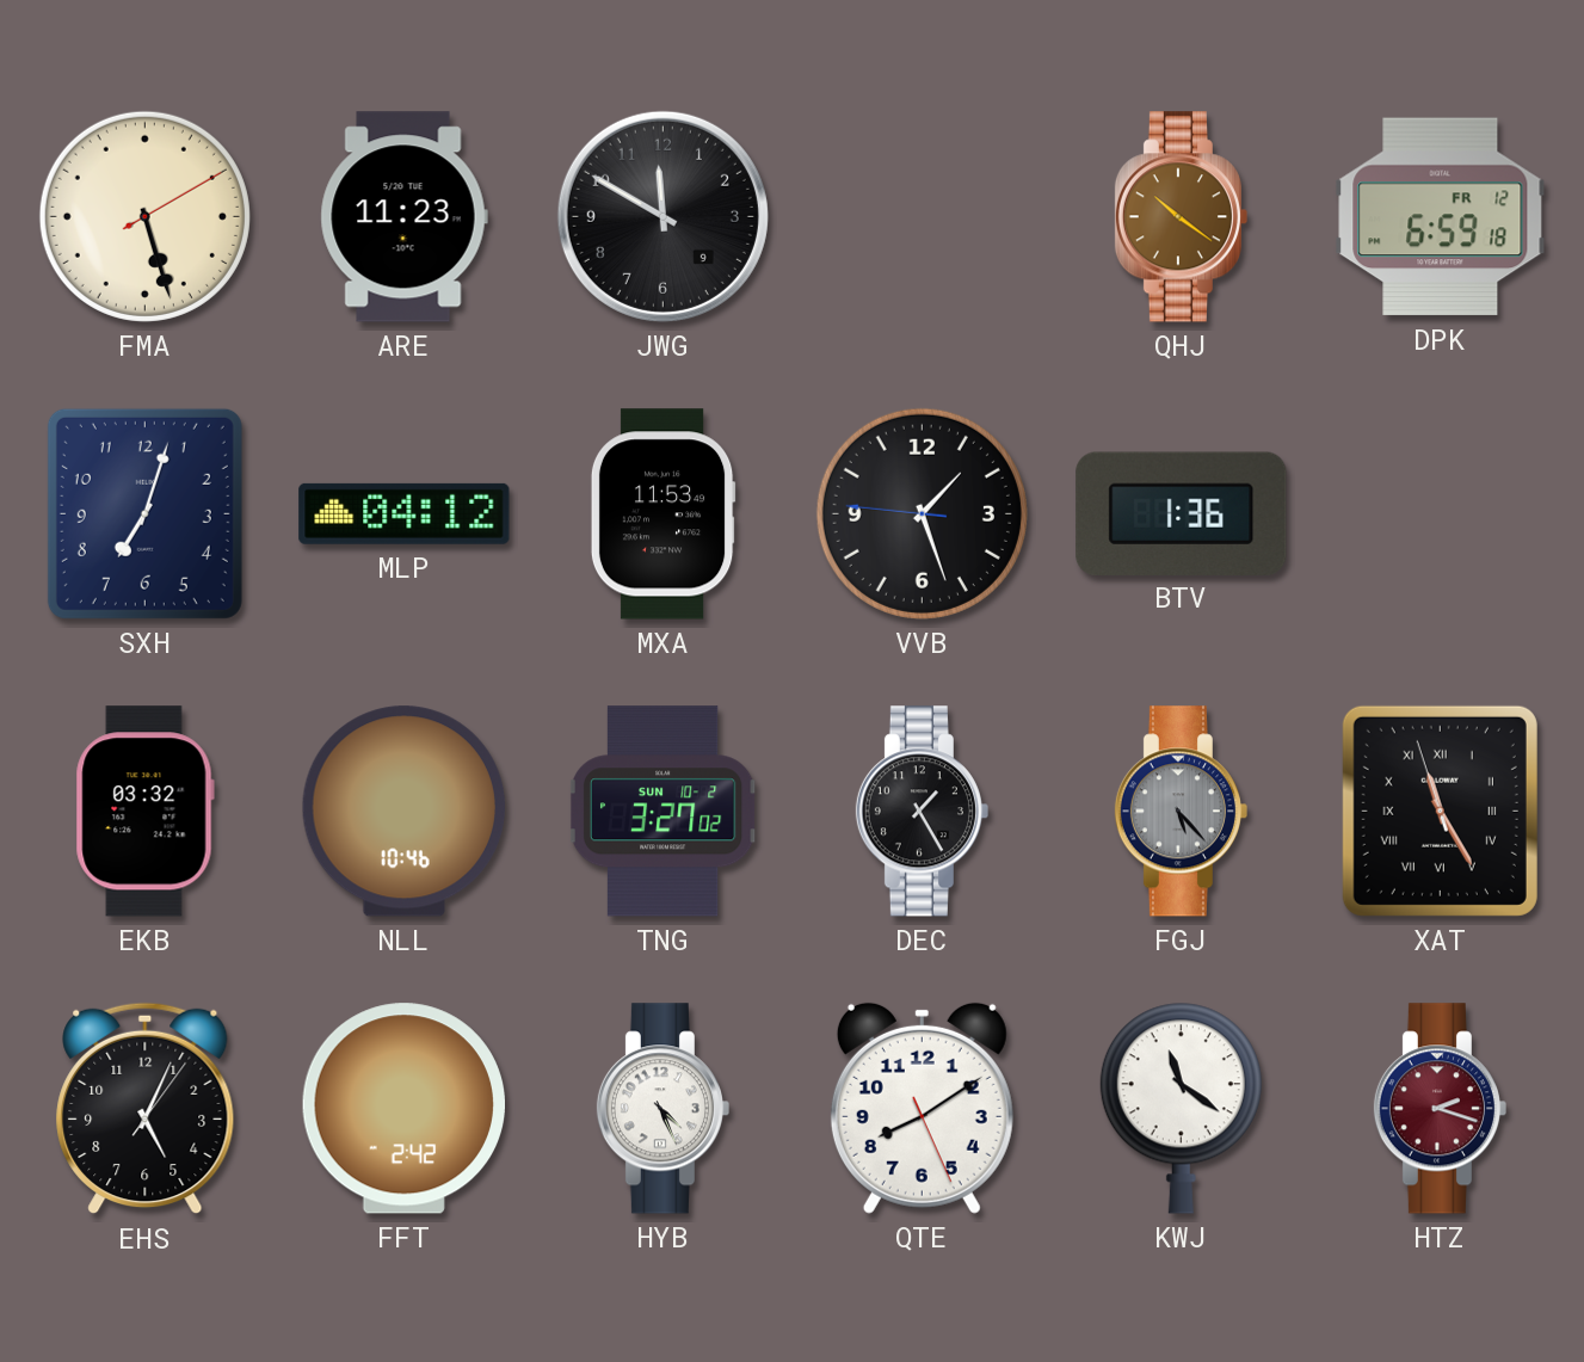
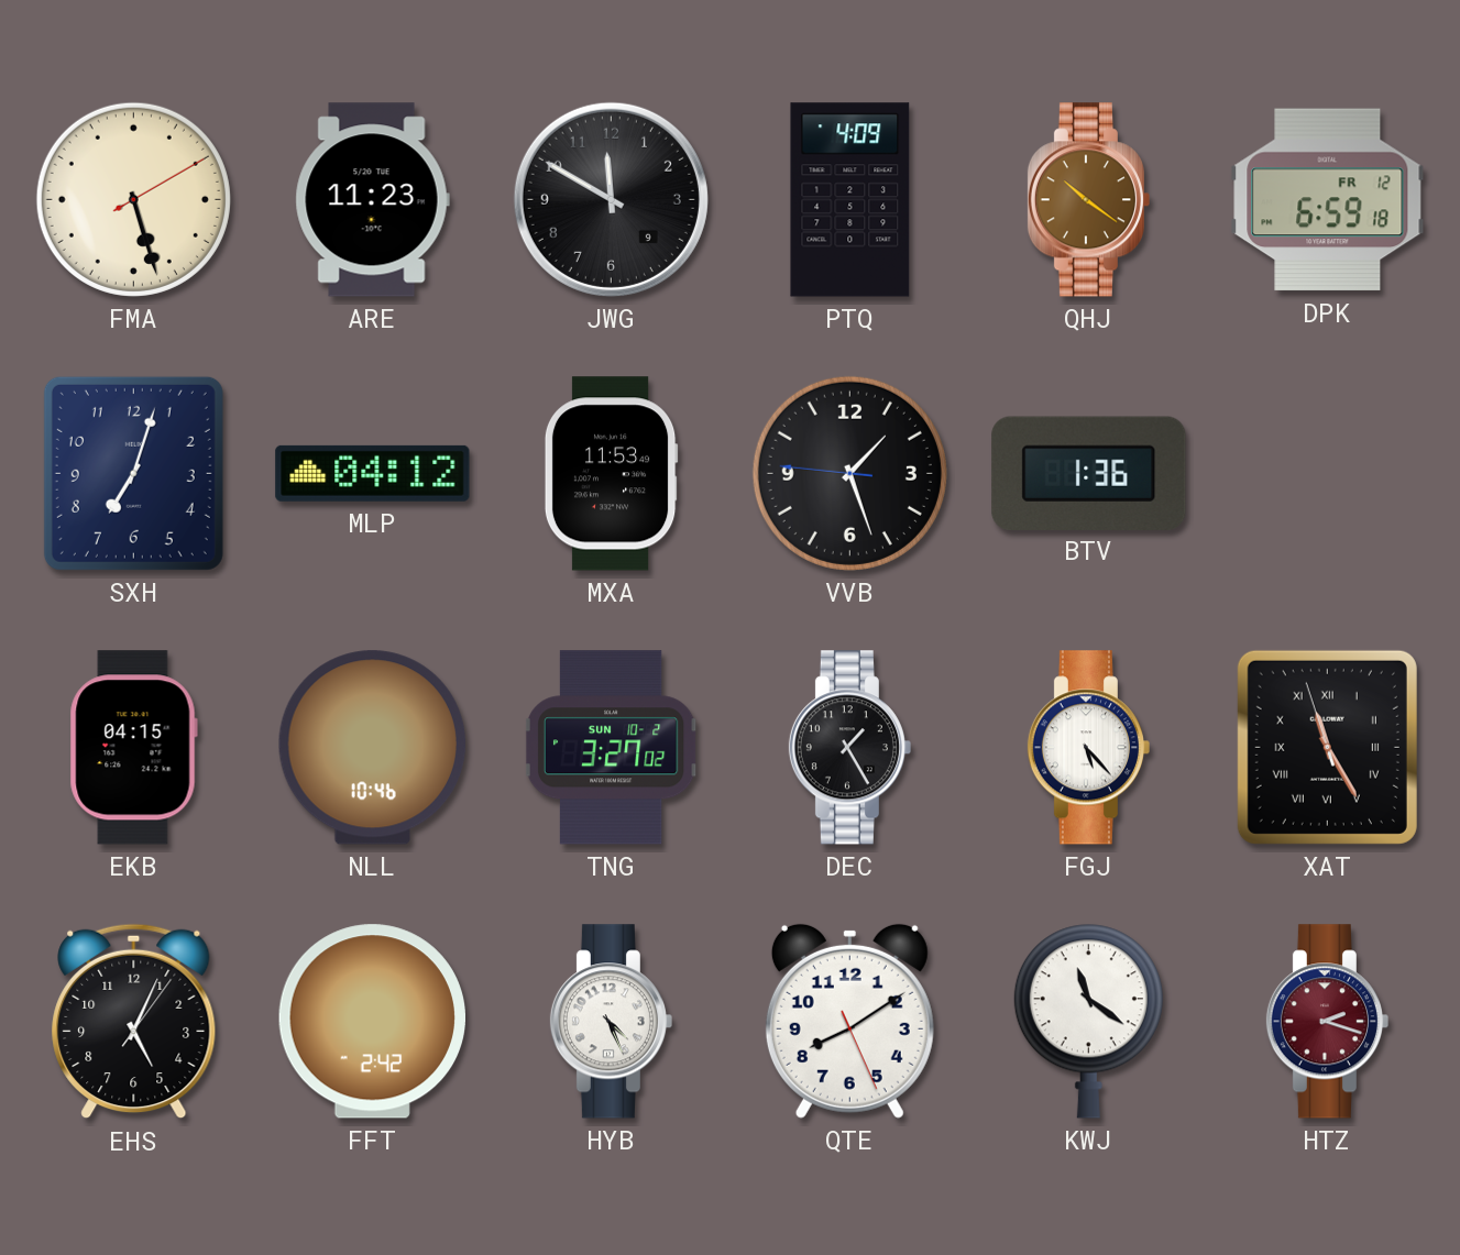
PTQ: none -> 4:09
EKB: 03:32 -> 04:15
FGJ dial: grey -> white
